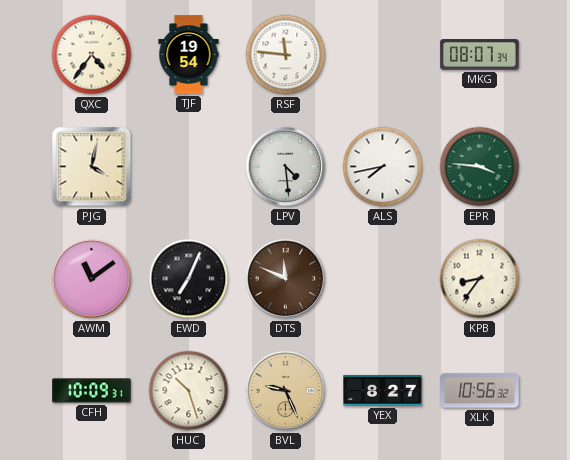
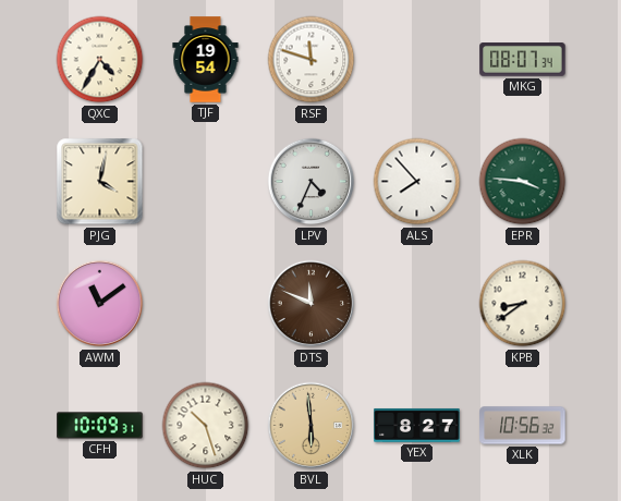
QXC: 4:36 -> 4:35
RSF: 11:46 -> 11:48
LPV: 4:29 -> 4:34
ALS: 7:43 -> 7:53
EWD: 7:04 -> none
KPB: 8:36 -> 8:39
BVL: 9:26 -> 5:59
